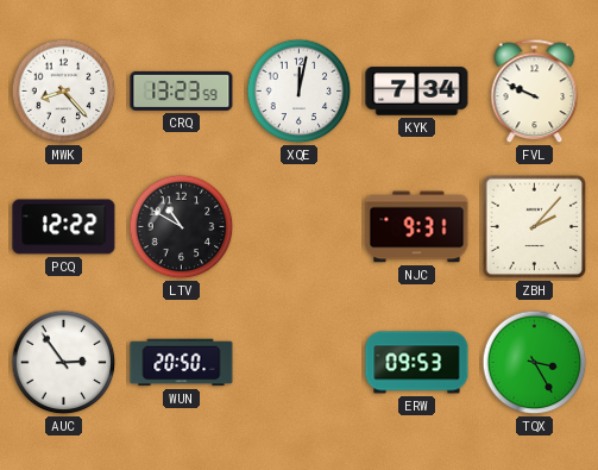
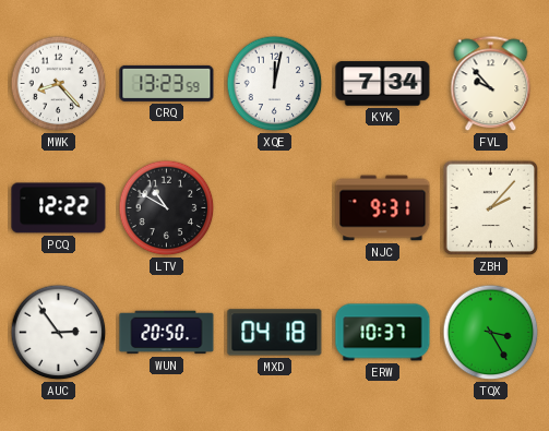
FVL: 9:49 -> 9:53
MXD: none -> 04:18
ERW: 09:53 -> 10:37
